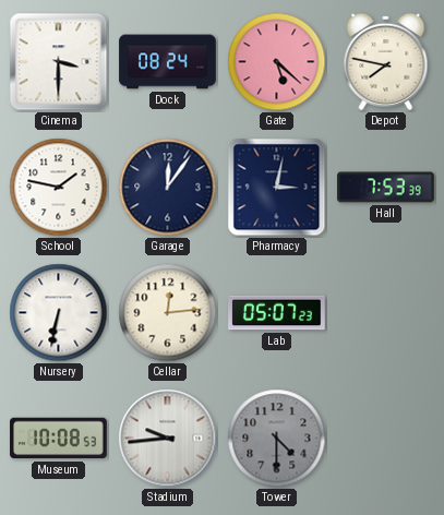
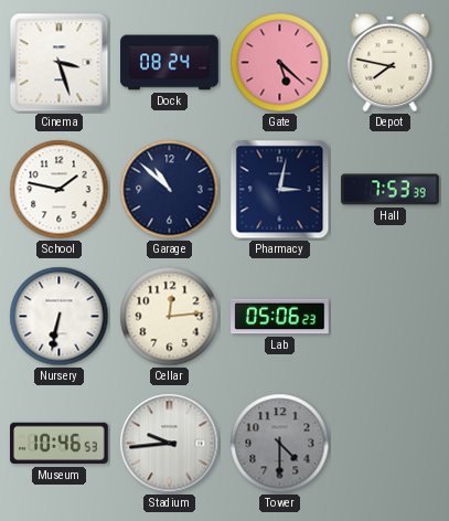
Cinema: 3:30 -> 3:27
Garage: 12:06 -> 10:52
Lab: 05:07 -> 05:06
Museum: 10:08 -> 10:46
